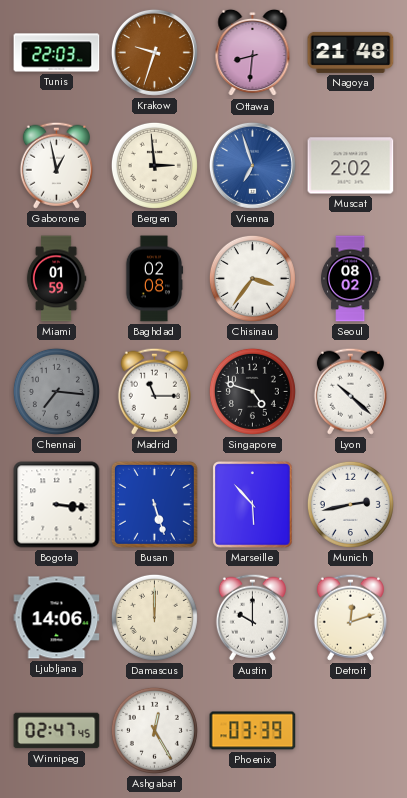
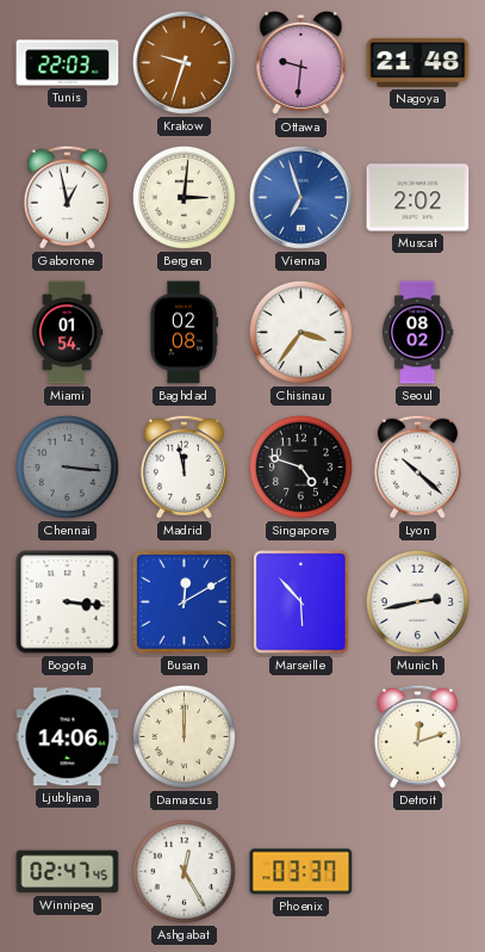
Ottawa: 8:31 -> 9:31
Bergen: 2:59 -> 3:01
Miami: 01:59 -> 01:54
Chennai: 7:16 -> 3:16
Madrid: 11:15 -> 11:58
Busan: 5:27 -> 12:10
Austin: 10:00 -> none
Phoenix: 03:39 -> 03:37
